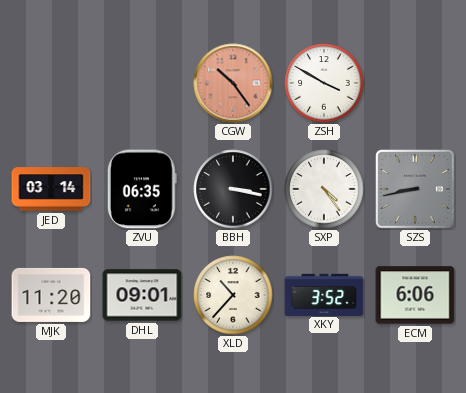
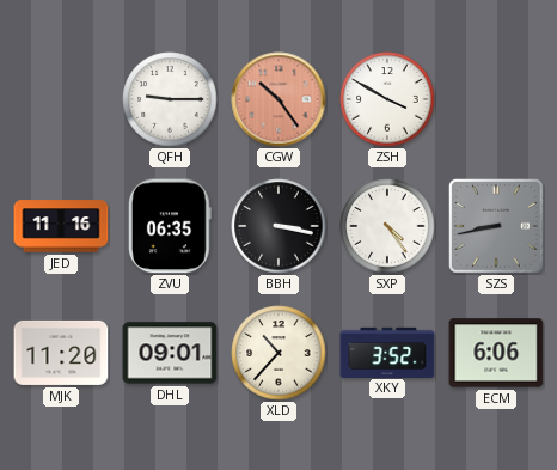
QFH: none -> 9:15
JED: 03:14 -> 11:16
